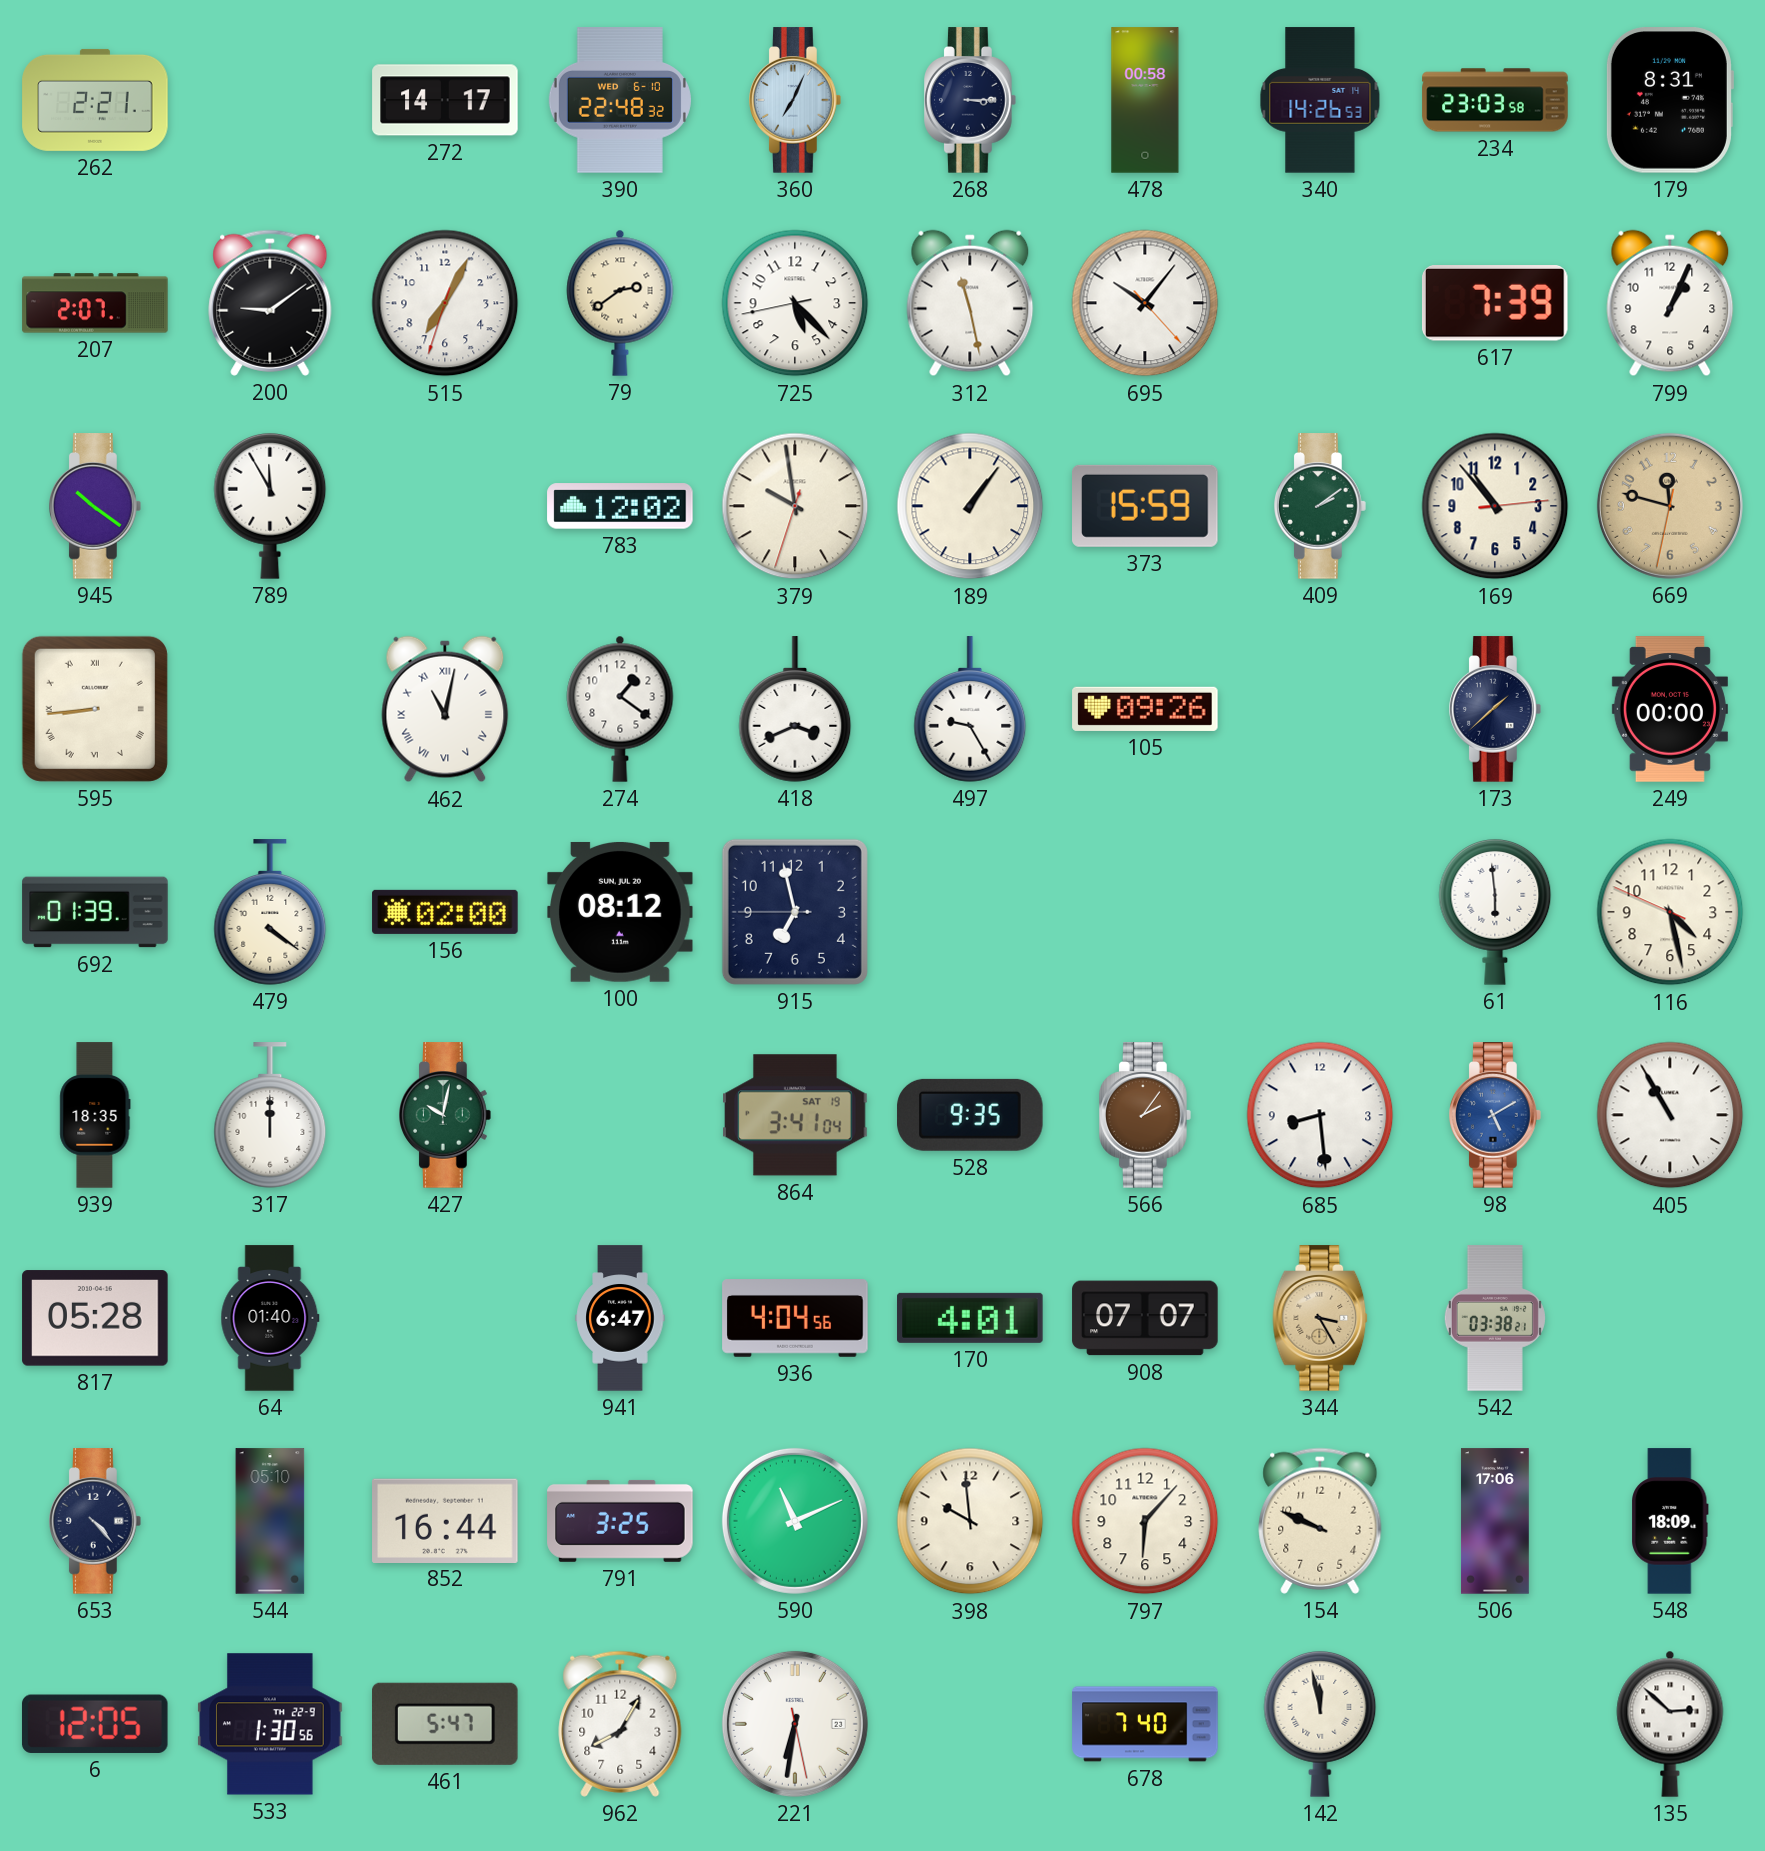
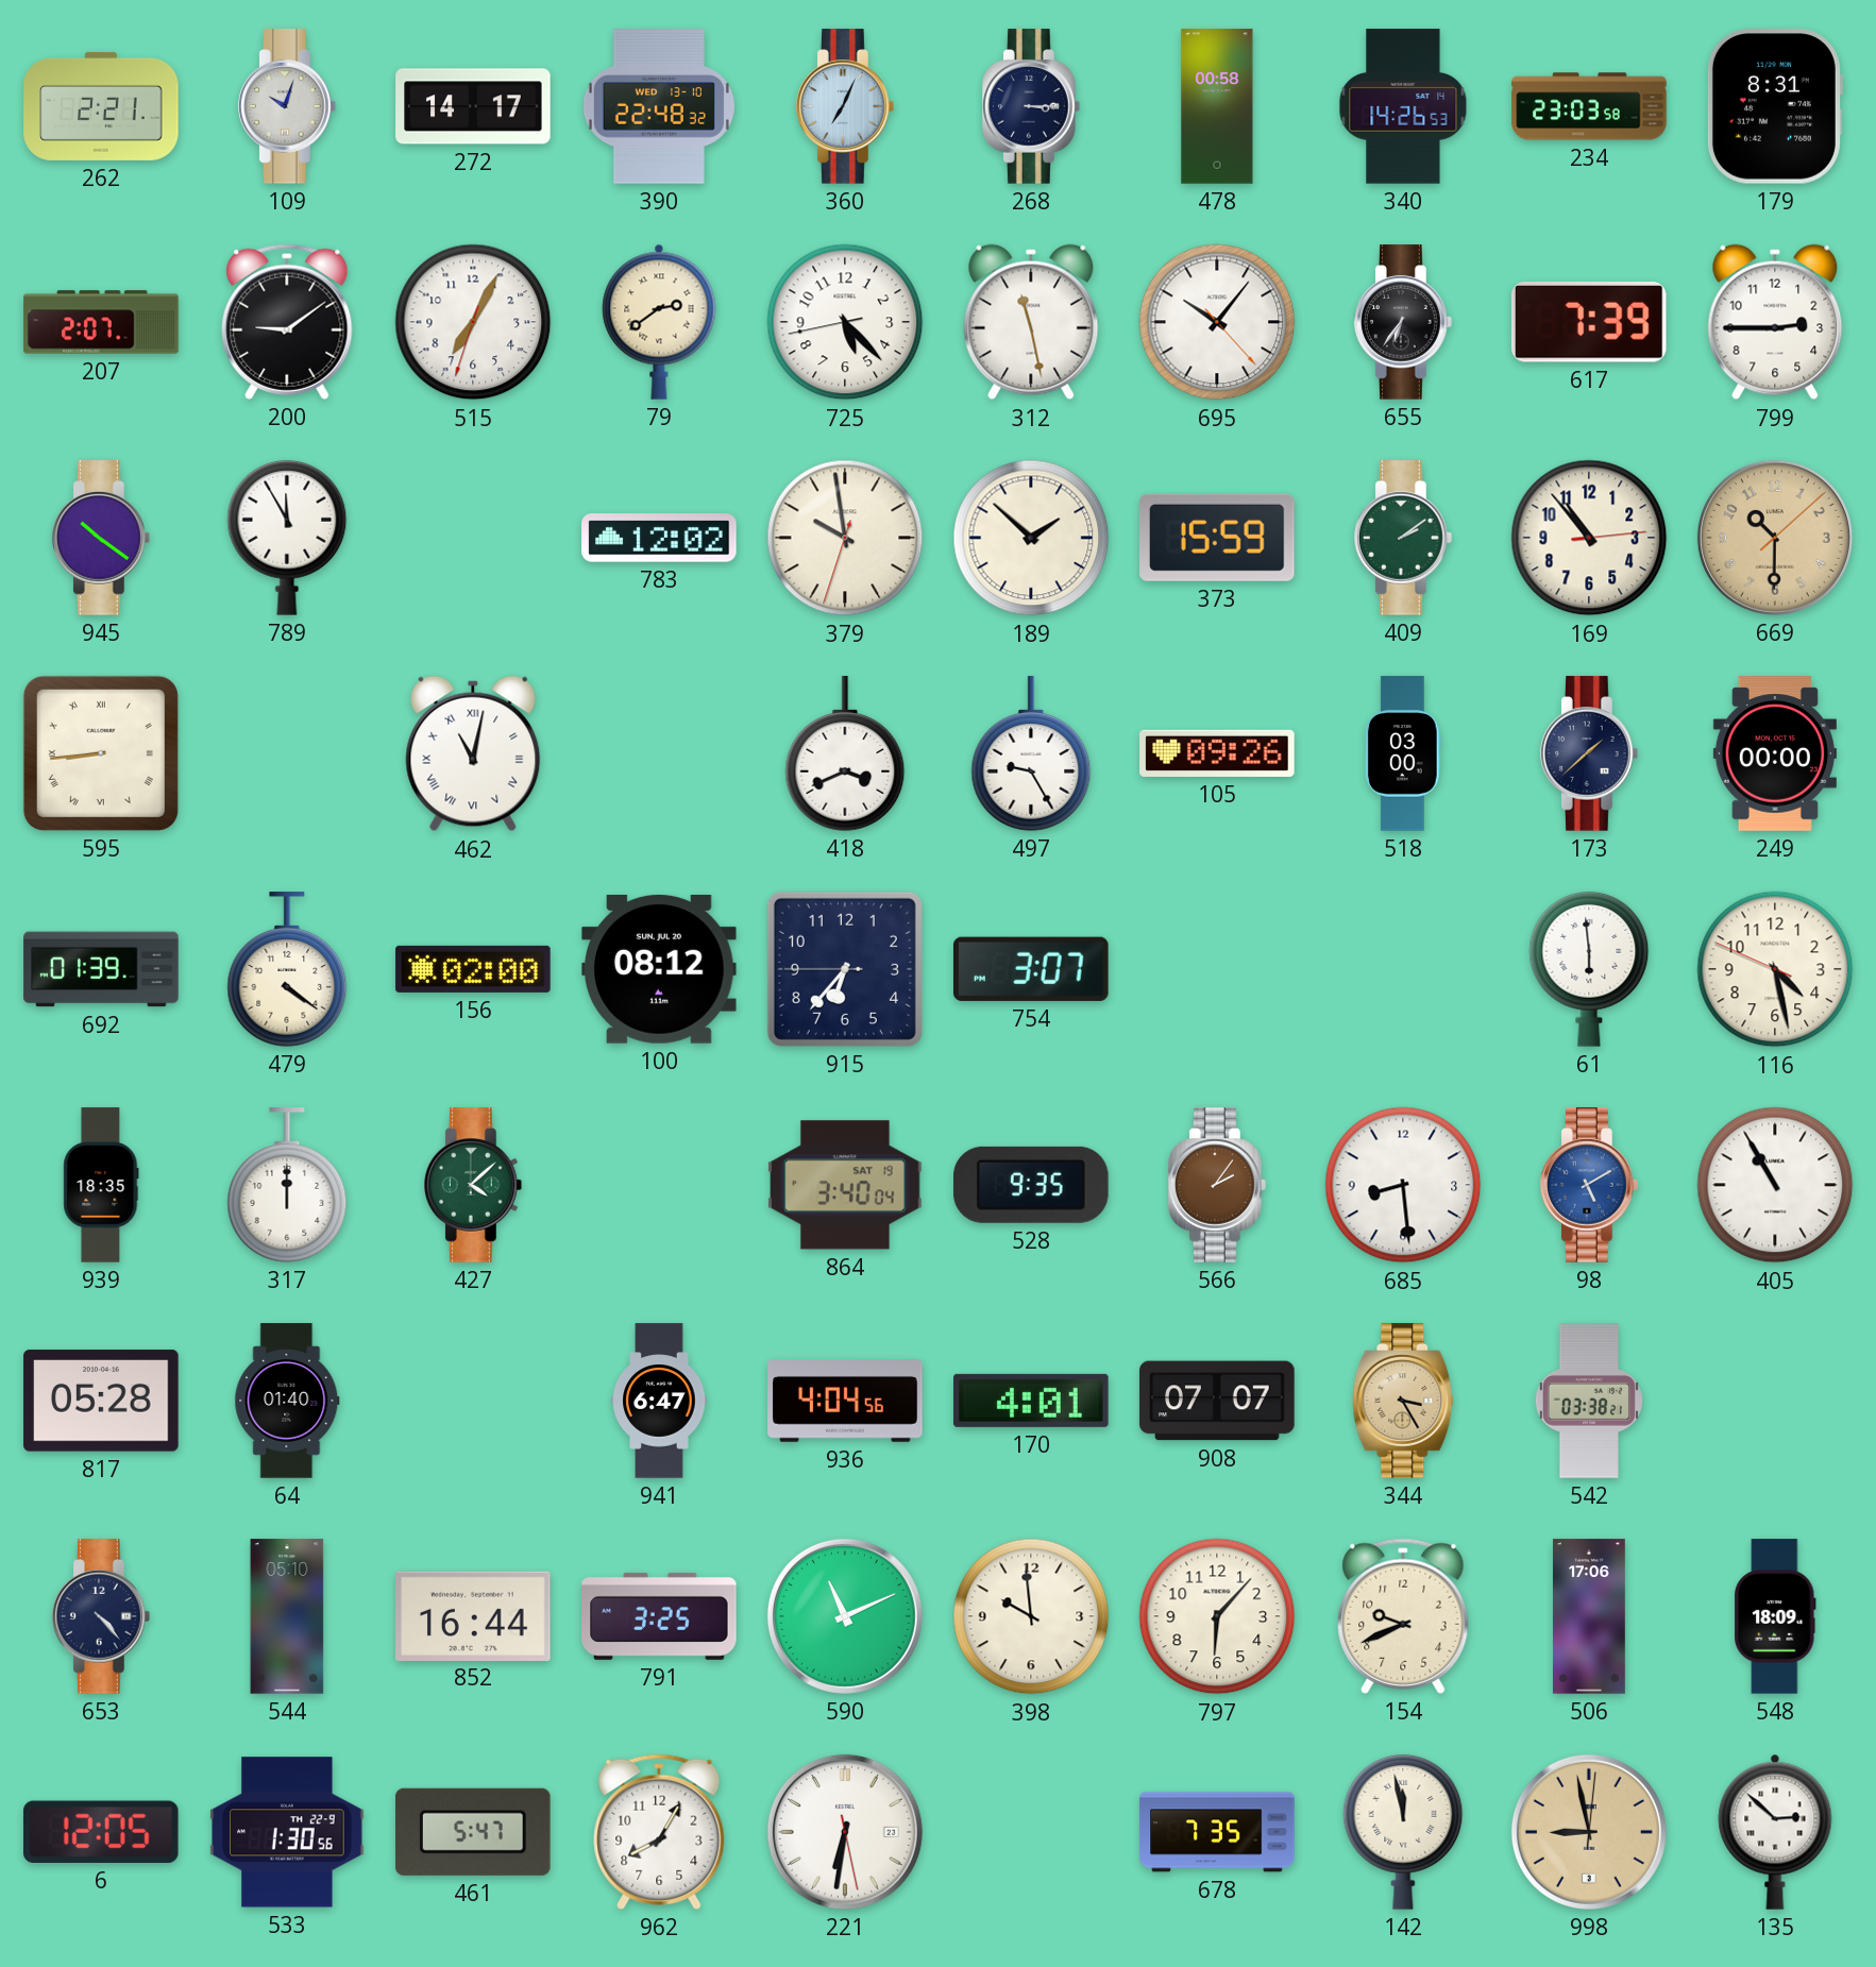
109: none -> 10:03
390 date: WED 6-10 -> WED 13-10
655: none -> 6:36
799: 1:04 -> 2:45
189: 1:06 -> 1:52
669: 11:47 -> 10:30
274: 1:21 -> none
518: none -> 03:00
915: 6:57 -> 6:36
754: none -> 3:07
427: 10:02 -> 4:08
864: 3:41 -> 3:40
154: 9:49 -> 9:41
678: 7:40 -> 7:35
998: none -> 8:58
